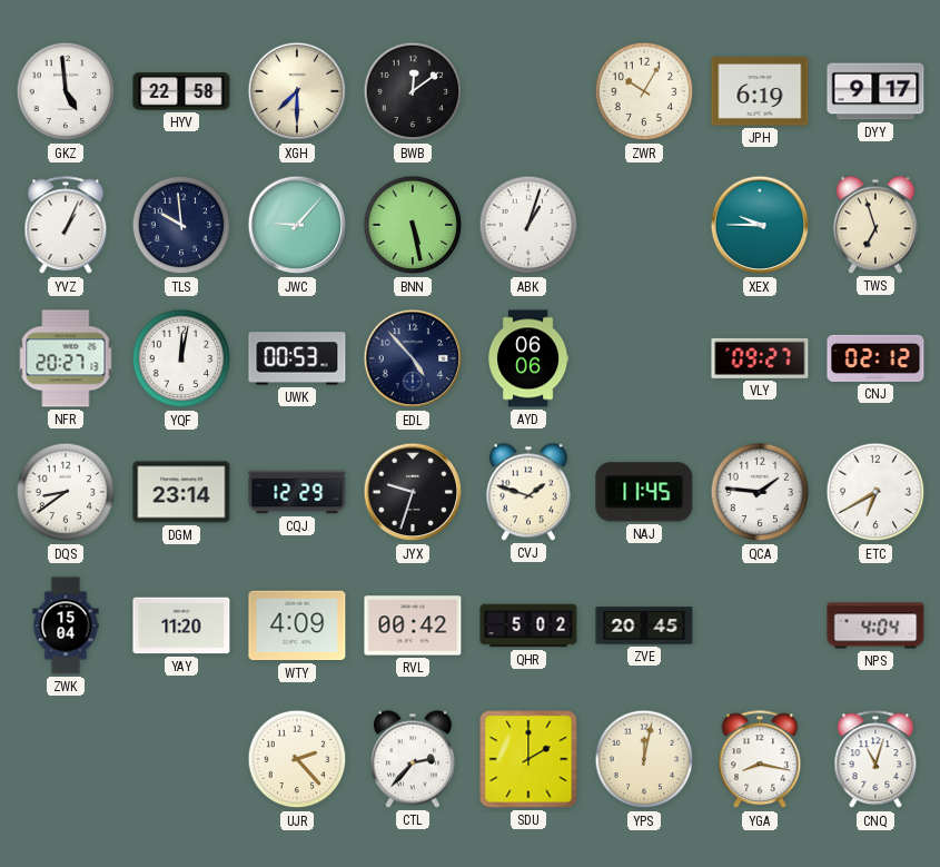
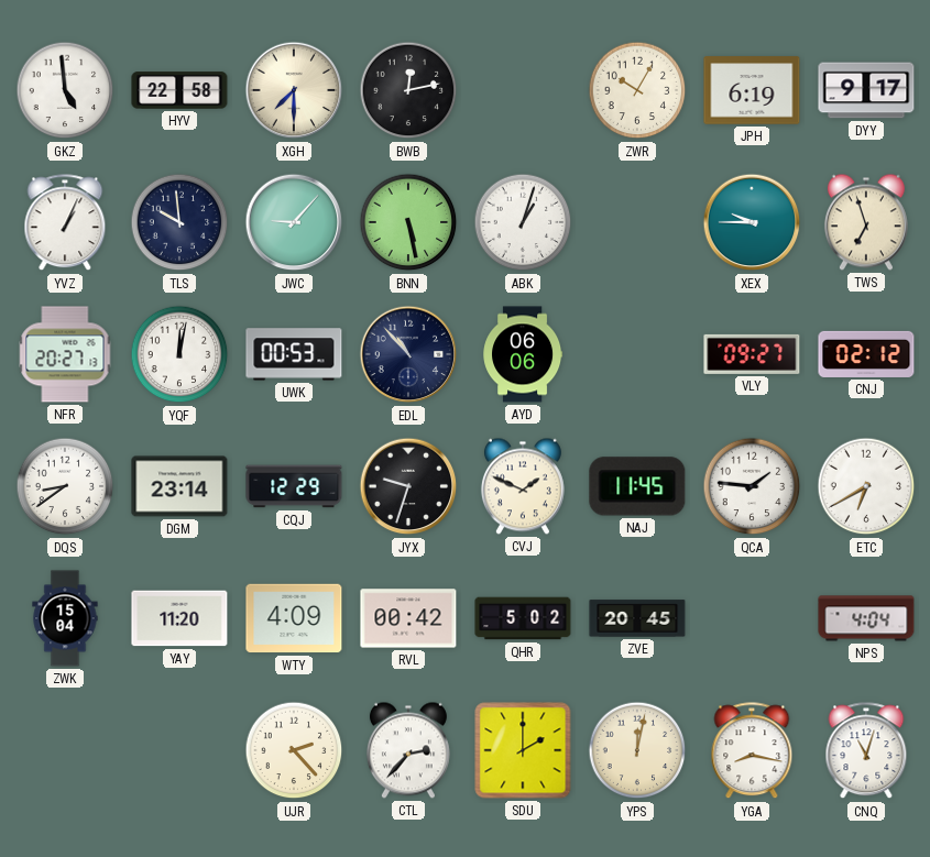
BWB: 12:09 -> 12:13
EDL: 4:53 -> 10:53
CVJ: 1:48 -> 1:49
